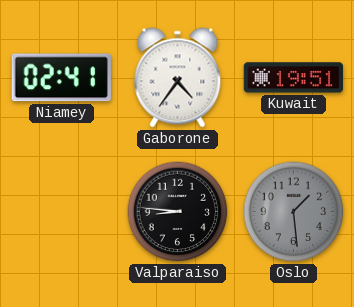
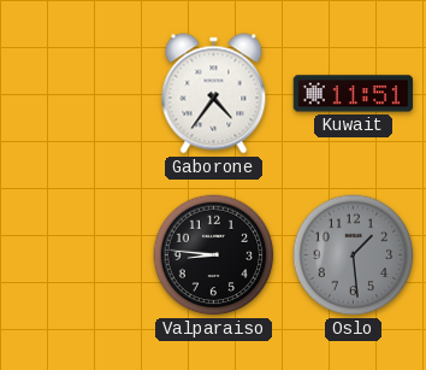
Niamey: 02:41 -> none
Kuwait: 19:51 -> 11:51
